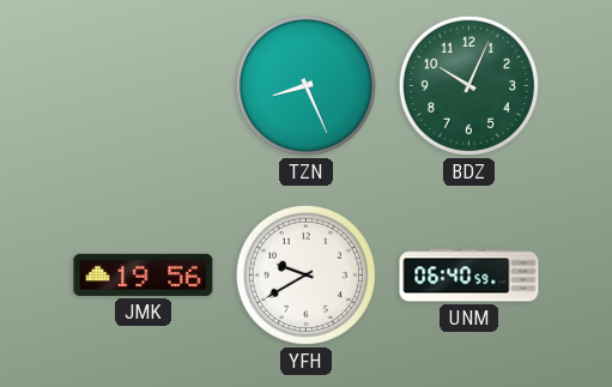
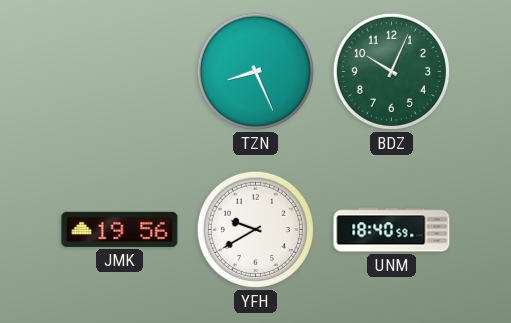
UNM: 06:40 -> 18:40
